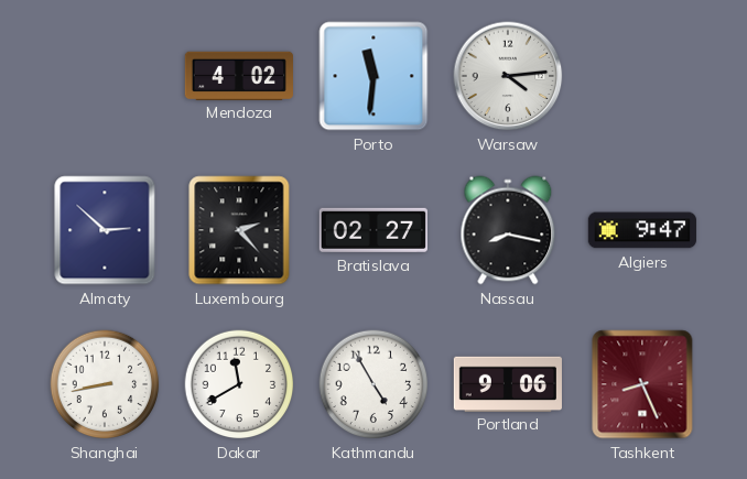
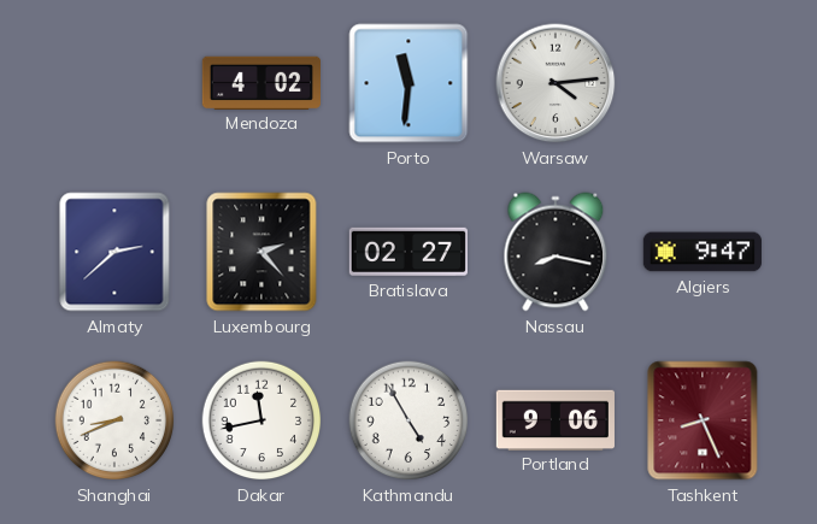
Almaty: 2:52 -> 2:38
Shanghai: 8:43 -> 8:41
Dakar: 11:40 -> 11:43
